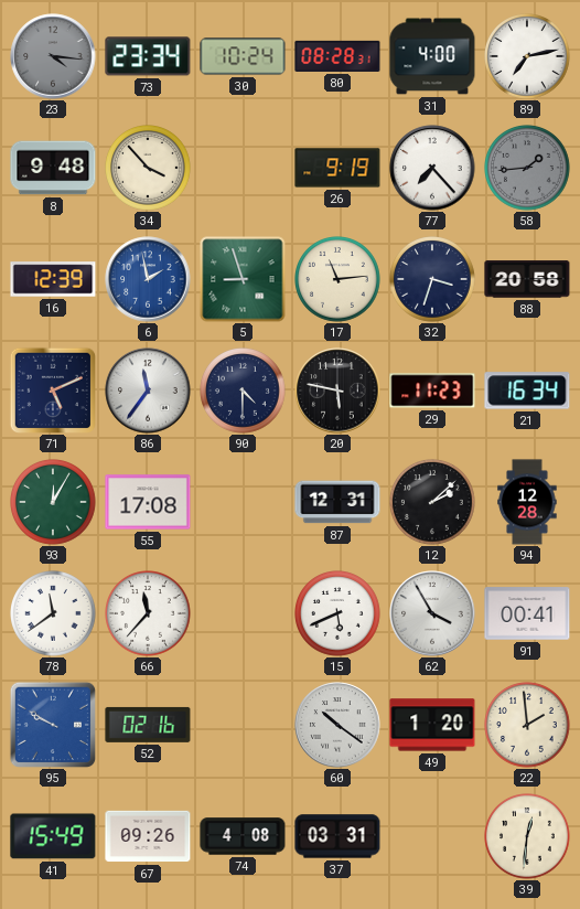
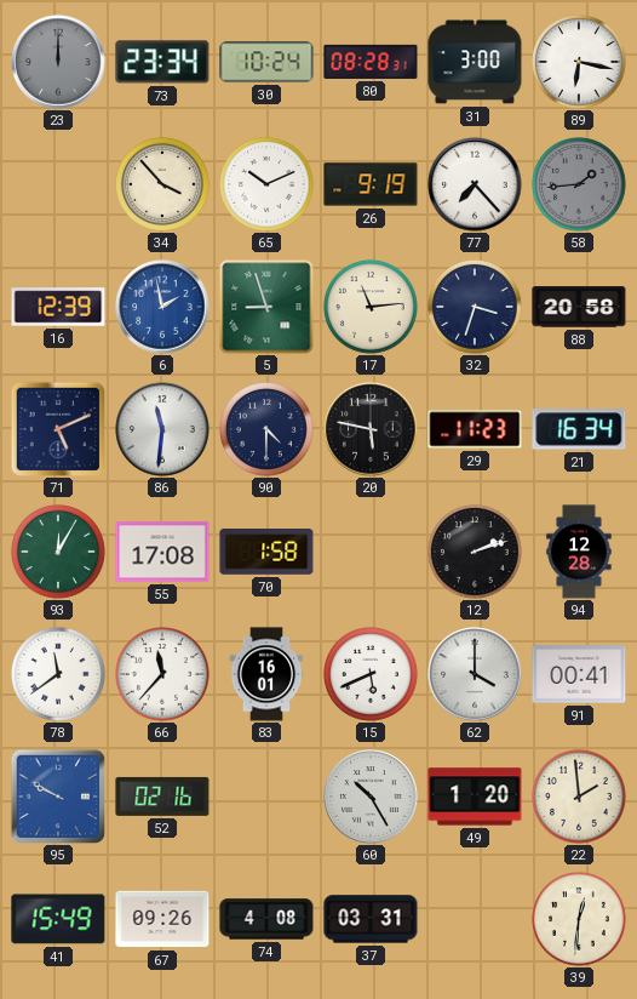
23: 4:16 -> 12:00
31: 4:00 -> 3:00
89: 7:13 -> 6:17
8: 9:48 -> none
65: none -> 10:11
86: 11:36 -> 11:31
70: none -> 1:58
87: 12:31 -> none
12: 2:08 -> 2:12
83: none -> 16:01
62: 3:55 -> 4:00
60: 10:21 -> 10:25
